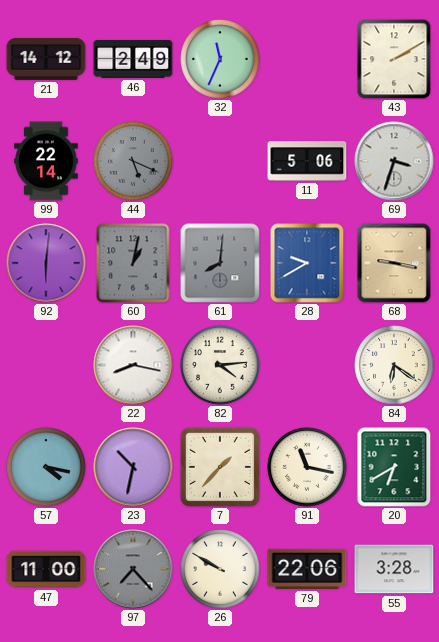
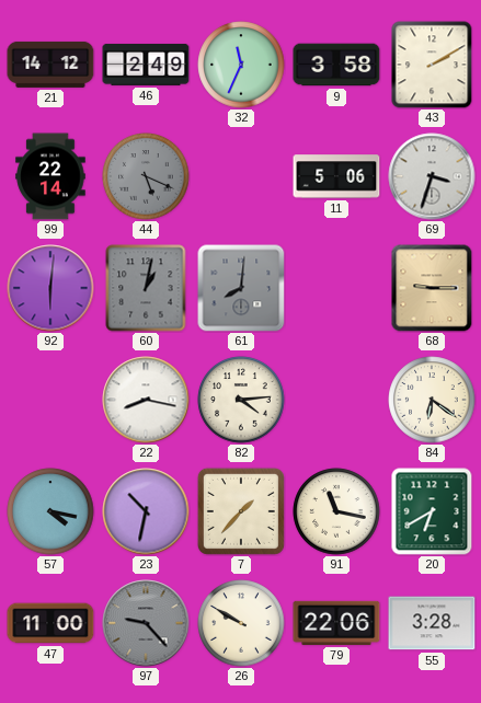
9: none -> 3:58
28: 9:40 -> none
68: 9:17 -> 9:15
97: 7:23 -> 9:23
